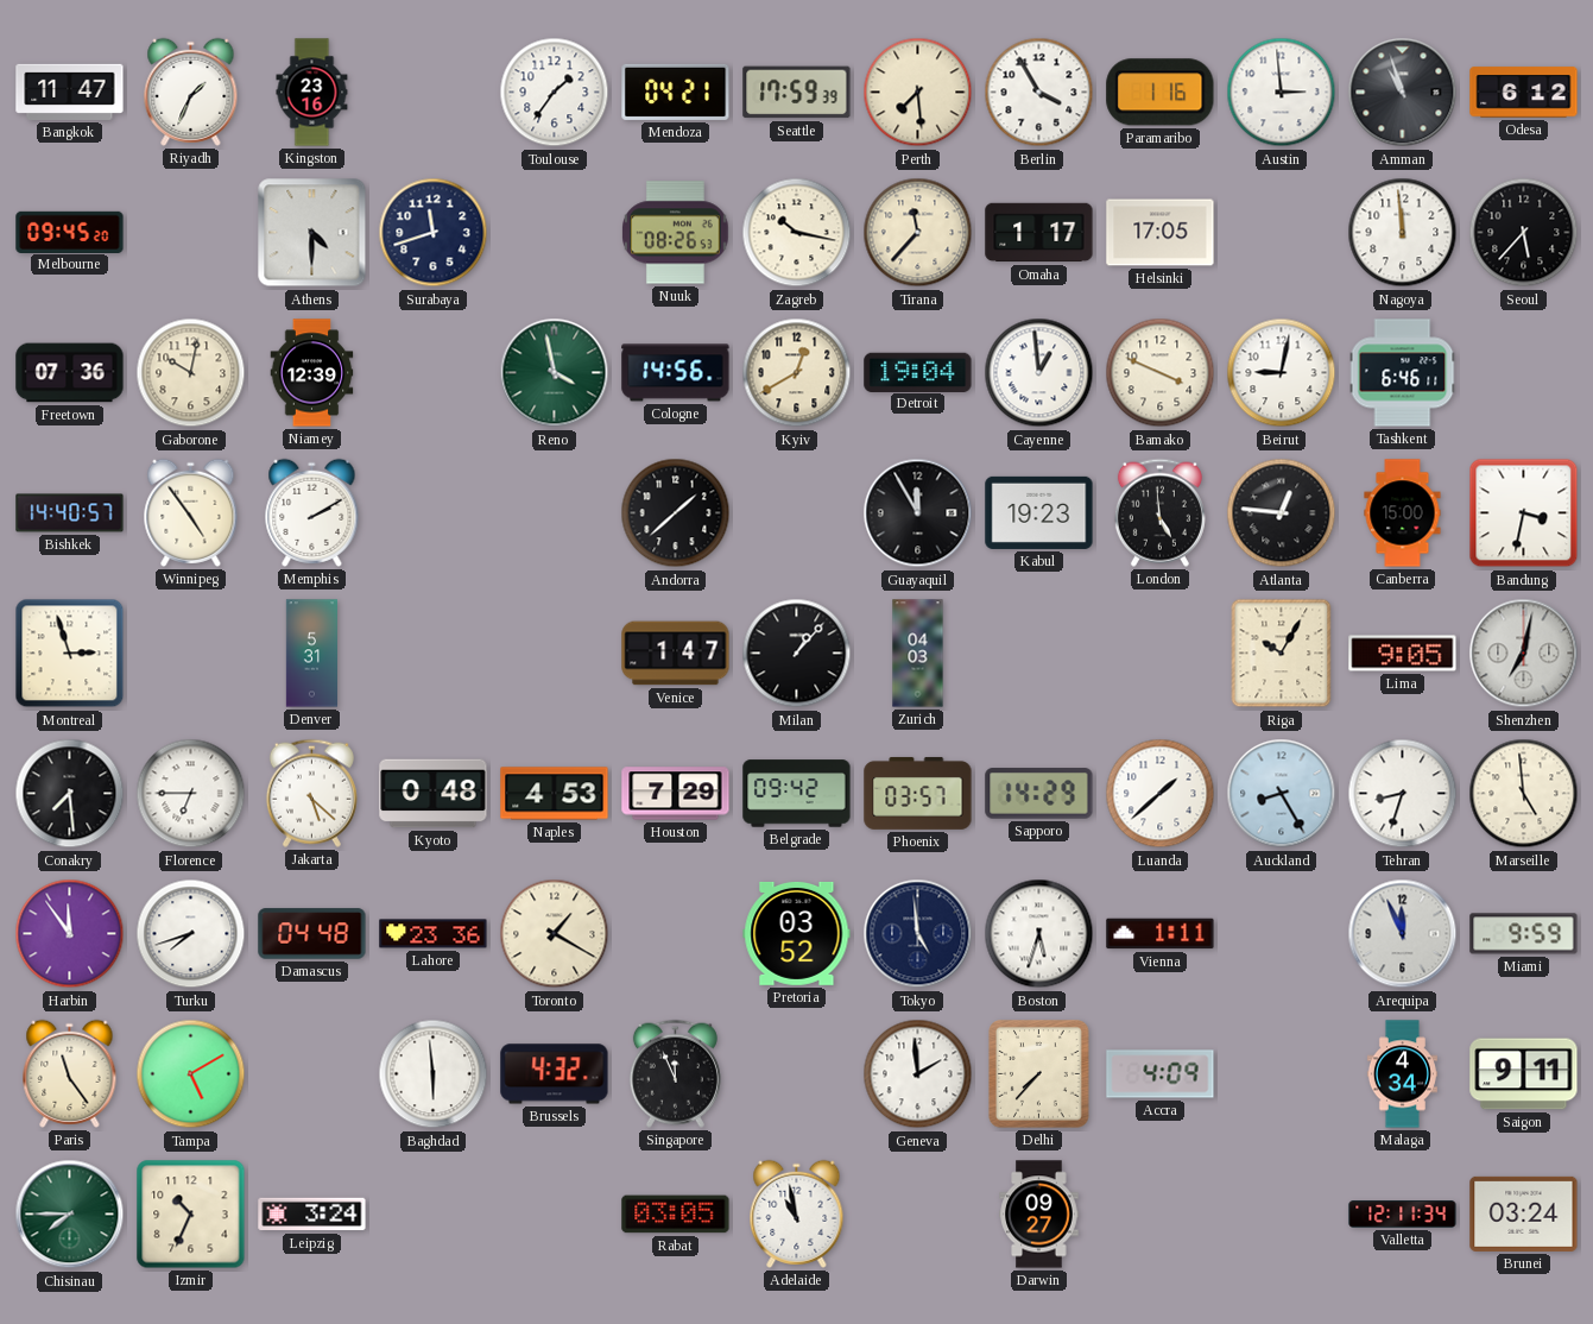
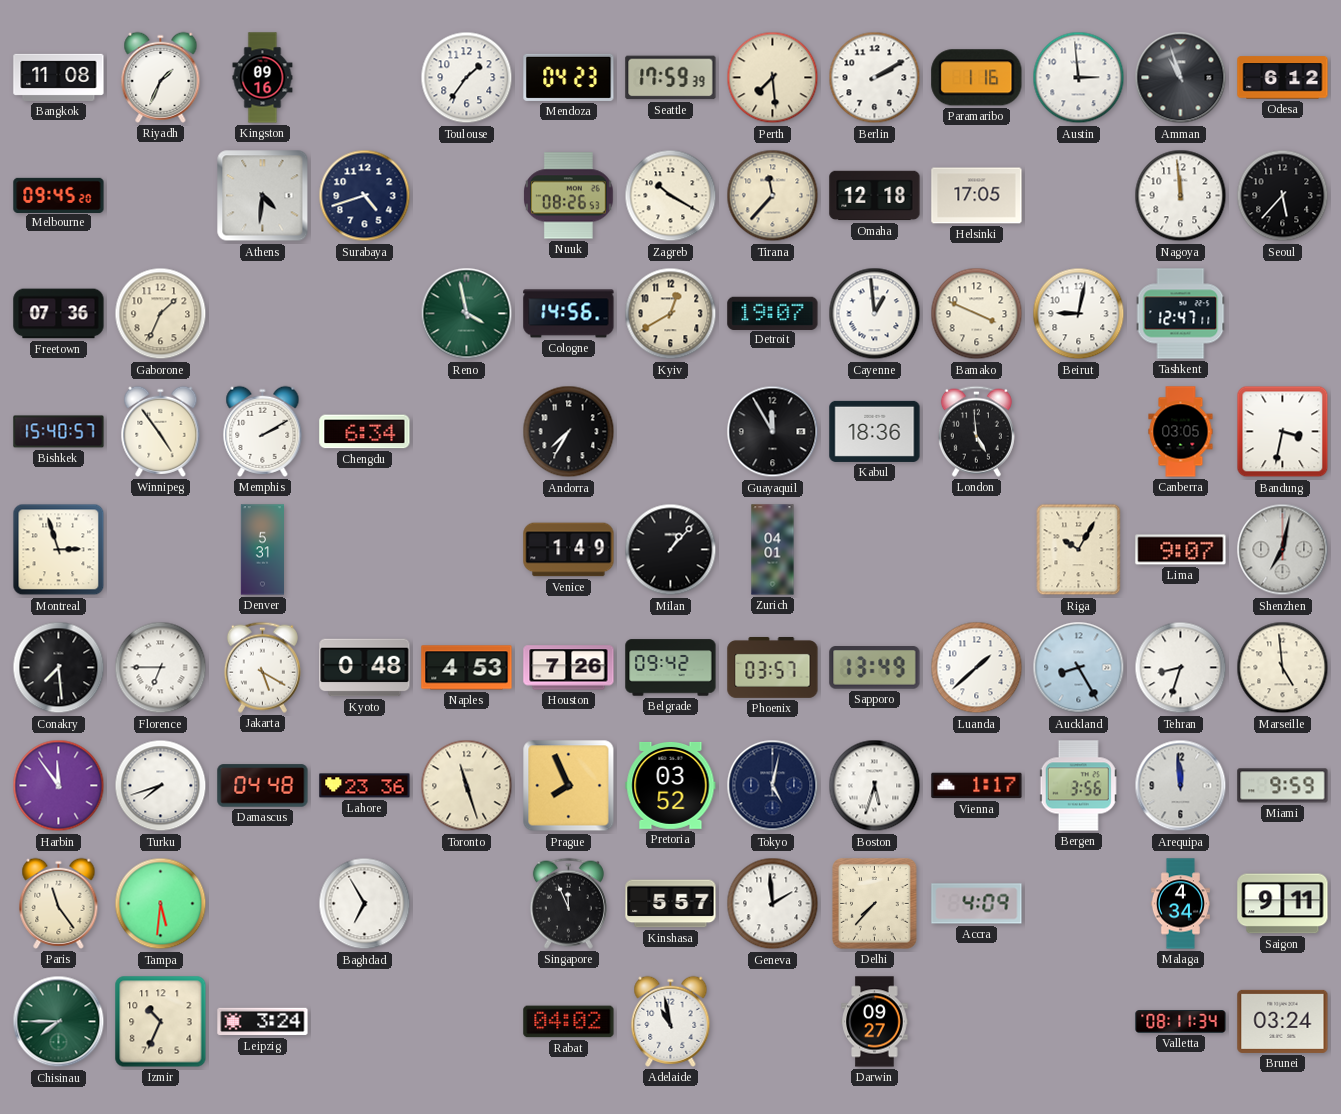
Bangkok: 11:47 -> 11:08
Kingston: 23:16 -> 09:16
Mendoza: 04:21 -> 04:23
Berlin: 3:55 -> 2:10
Athens: 4:30 -> 4:31
Surabaya: 11:42 -> 4:42
Zagreb: 10:17 -> 10:20
Omaha: 1:17 -> 12:18
Gaborone: 10:02 -> 1:34
Niamey: 12:39 -> none
Detroit: 19:04 -> 19:07
Tashkent: 6:46 -> 12:47
Bishkek: 14:40 -> 15:40
Chengdu: none -> 6:34
Andorra: 1:38 -> 7:35
Kabul: 19:23 -> 18:36
Atlanta: 12:46 -> none
Canberra: 15:00 -> 03:05
Venice: 1:47 -> 1:49
Zurich: 04:03 -> 04:01
Lima: 9:05 -> 9:07
Jakarta: 5:22 -> 5:20
Houston: 7:29 -> 7:26
Sapporo: 14:29 -> 13:49
Toronto: 1:20 -> 11:27
Prague: none -> 7:56
Tokyo: 4:59 -> 5:02
Vienna: 1:11 -> 1:17
Bergen: none -> 3:56
Arequipa: 11:56 -> 11:59
Tampa: 5:10 -> 5:31
Baghdad: 5:59 -> 6:55
Brussels: 4:32 -> none
Kinshasa: none -> 5:57
Rabat: 03:05 -> 04:02
Valletta: 12:11 -> 08:11
